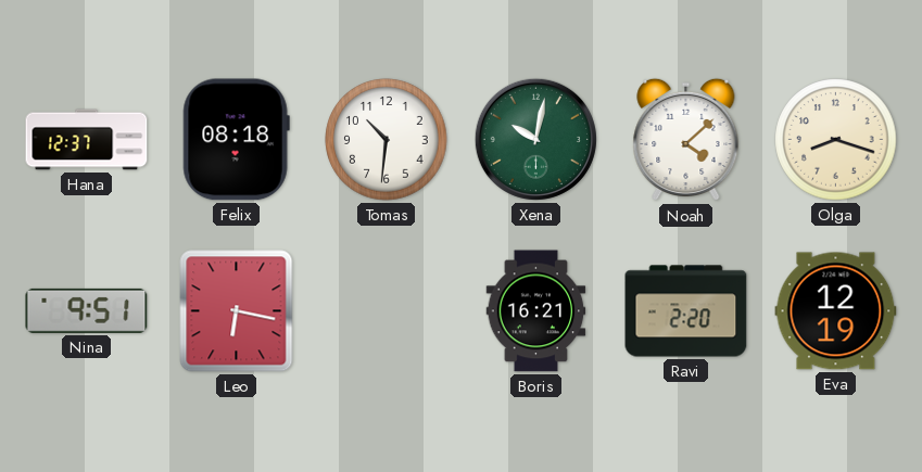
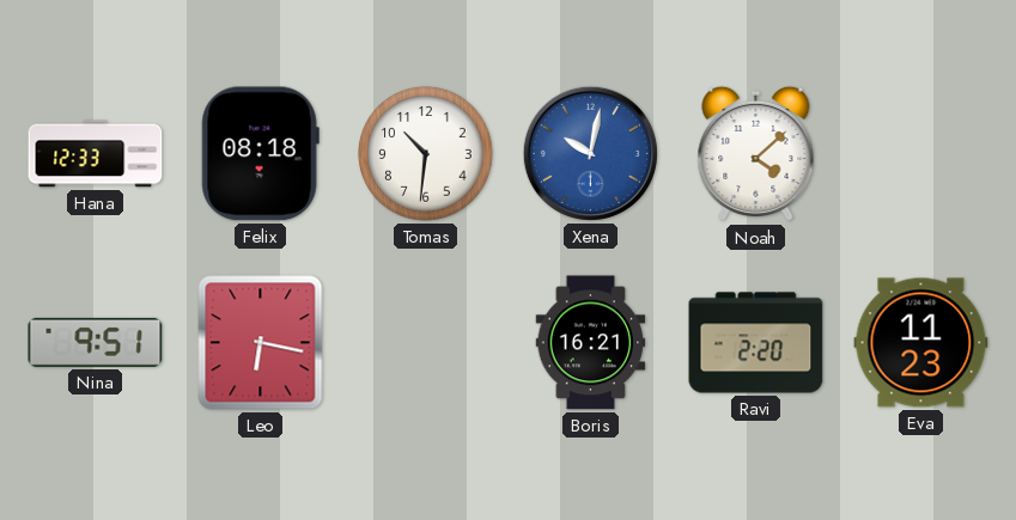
Hana: 12:37 -> 12:33
Xena dial: green -> blue
Olga: 8:18 -> none
Eva: 12:19 -> 11:23
